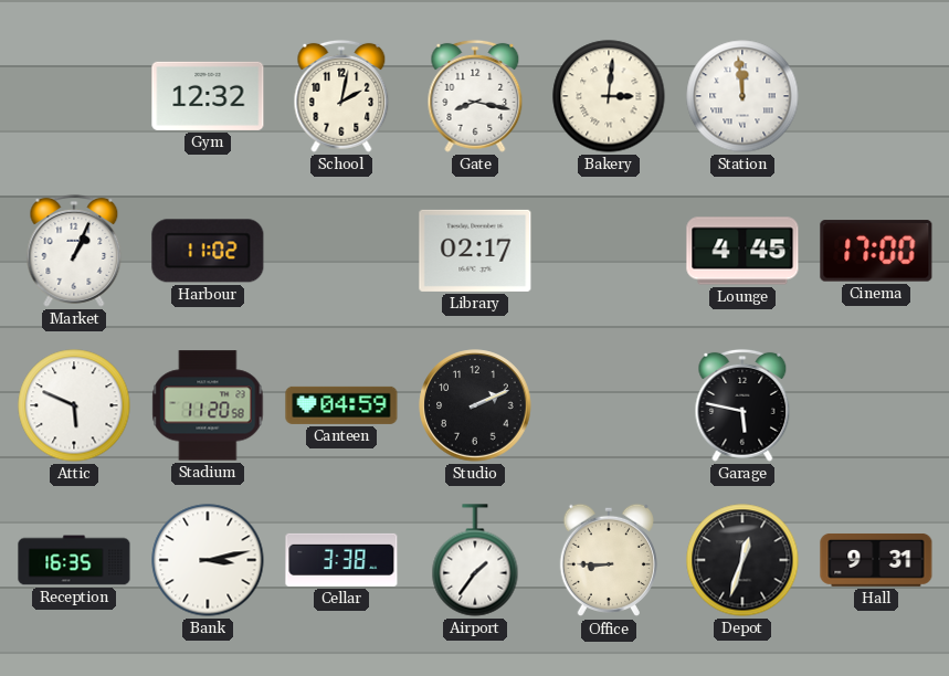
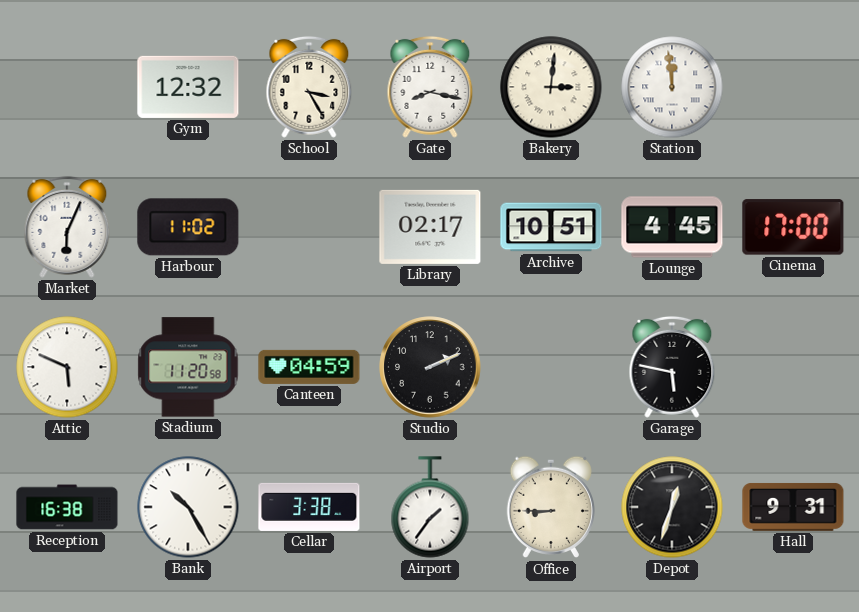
School: 2:02 -> 3:25
Market: 1:04 -> 6:04
Archive: none -> 10:51
Reception: 16:35 -> 16:38
Bank: 3:13 -> 10:25
